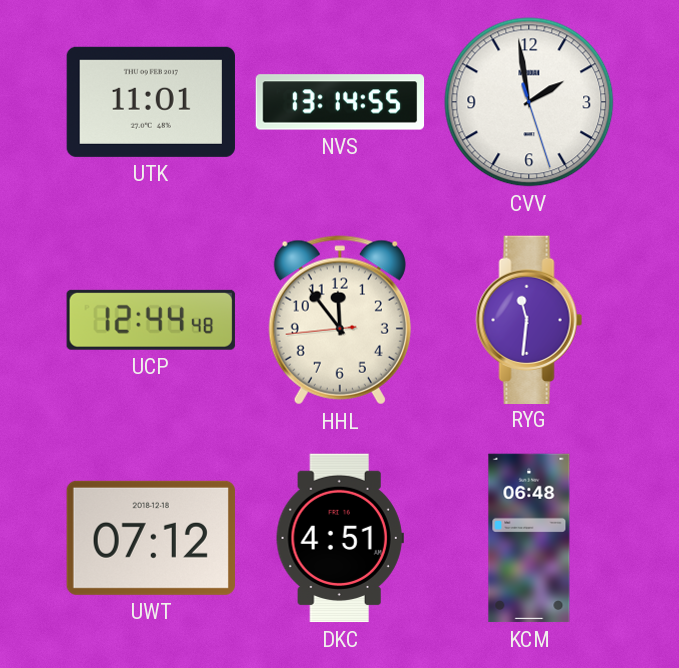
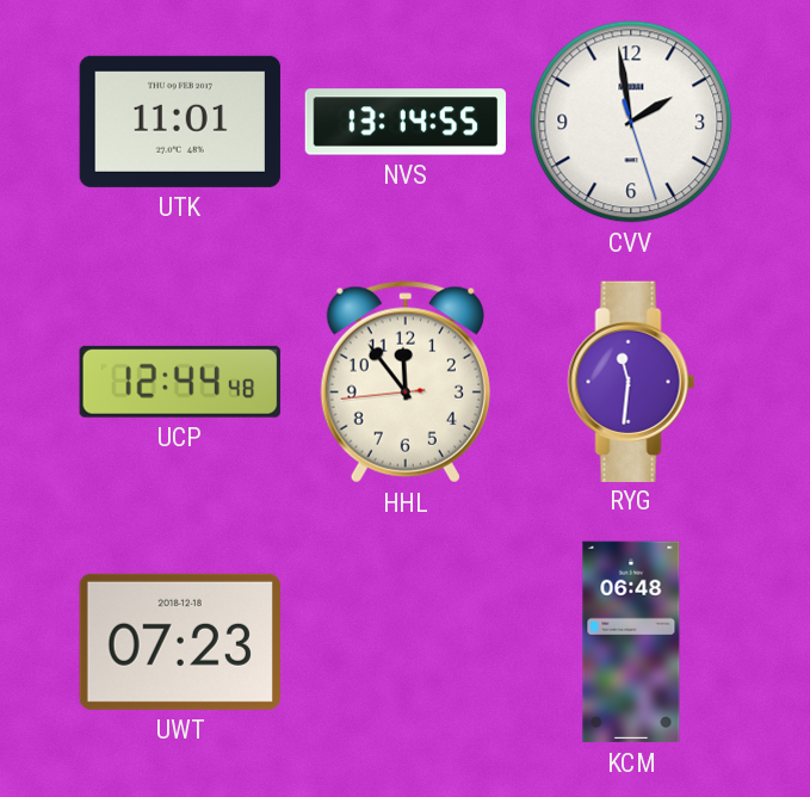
UWT: 07:12 -> 07:23
DKC: 4:51 -> none
